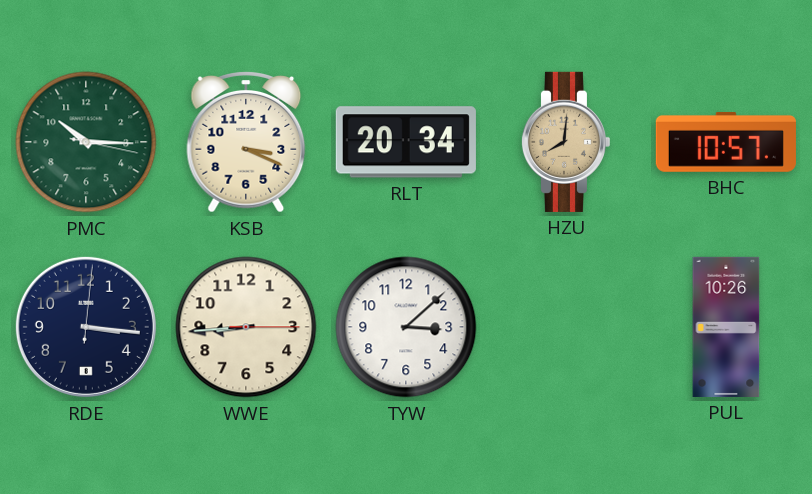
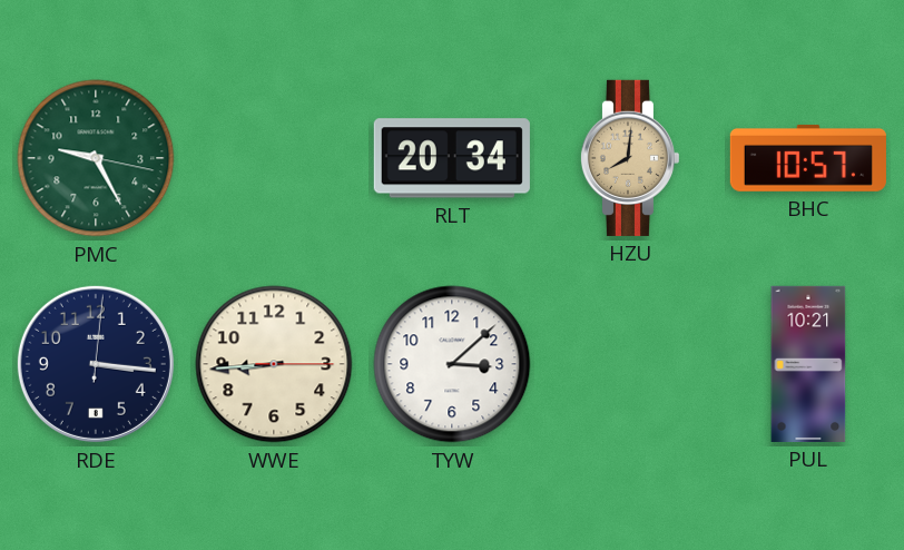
PMC: 10:15 -> 9:25
KSB: 3:19 -> none
PUL: 10:26 -> 10:21
